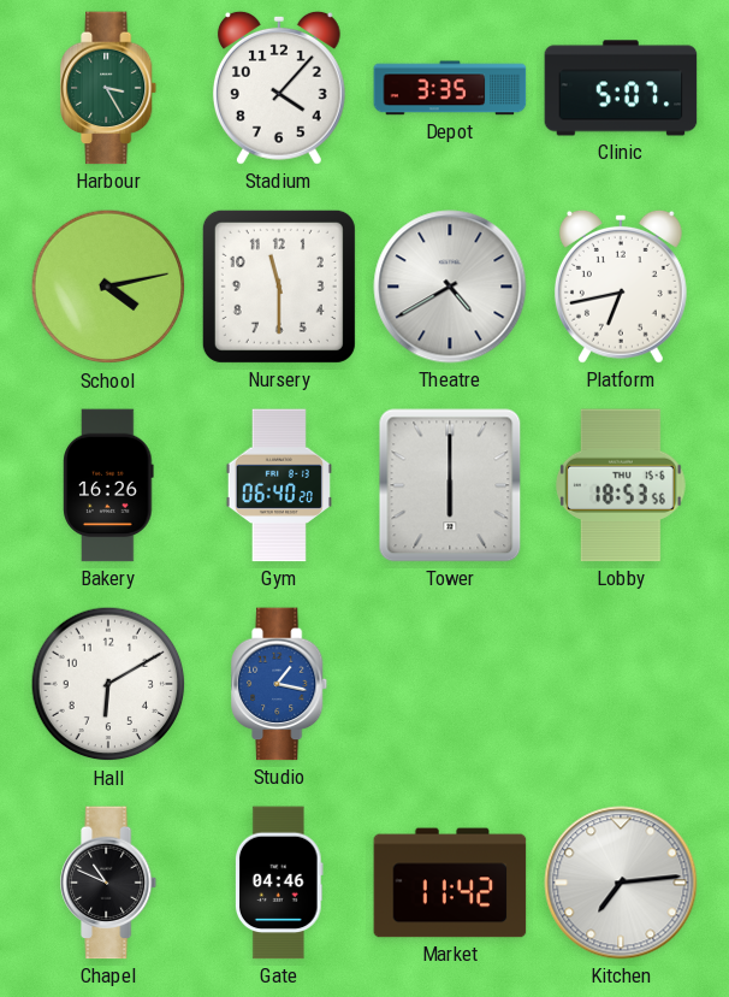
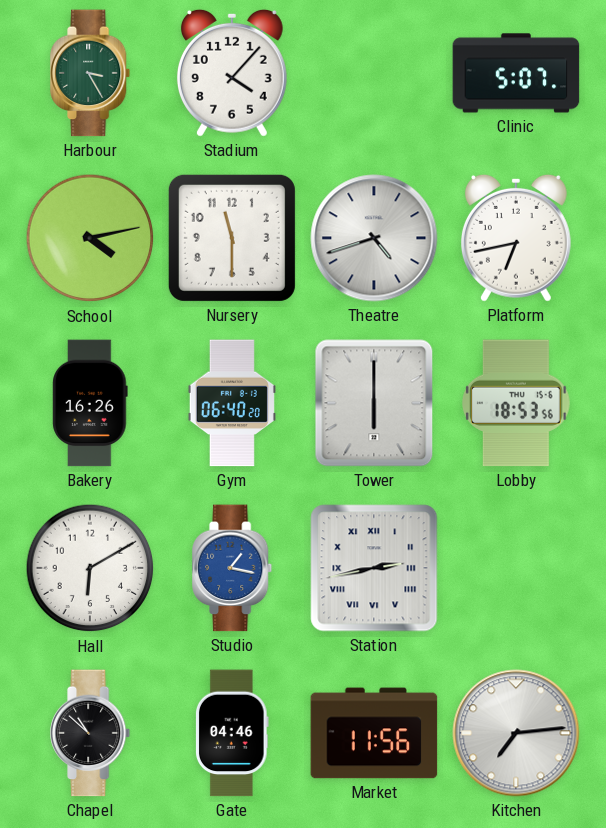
Depot: 3:35 -> none
Theatre: 4:40 -> 4:42
Station: none -> 2:43
Chapel: 10:49 -> 10:52
Market: 11:42 -> 11:56
